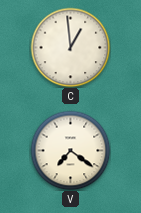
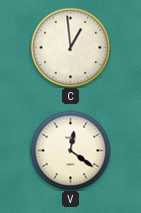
V: 7:21 -> 12:21
